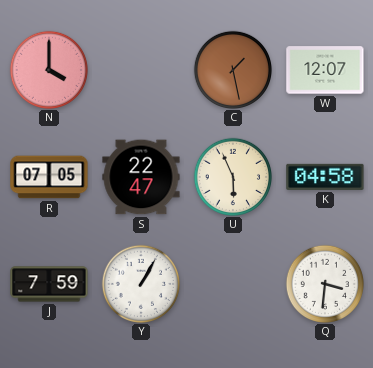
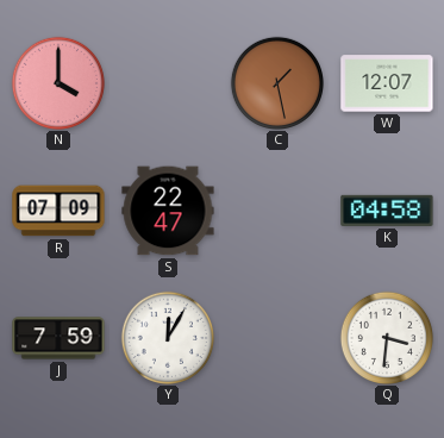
R: 07:05 -> 07:09
U: 5:56 -> none
Y: 1:05 -> 12:05
